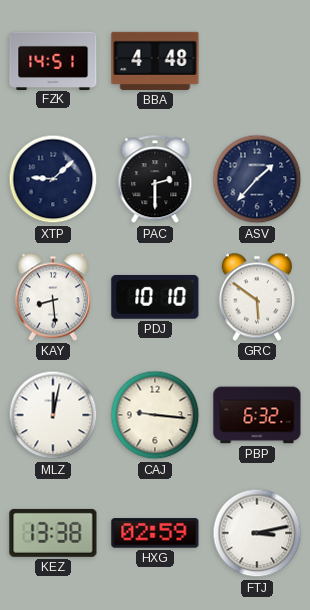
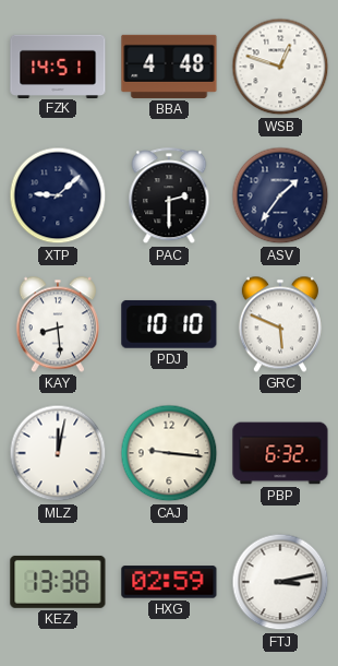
WSB: none -> 12:48
ASV: 1:37 -> 1:36
GRC: 5:51 -> 5:49
